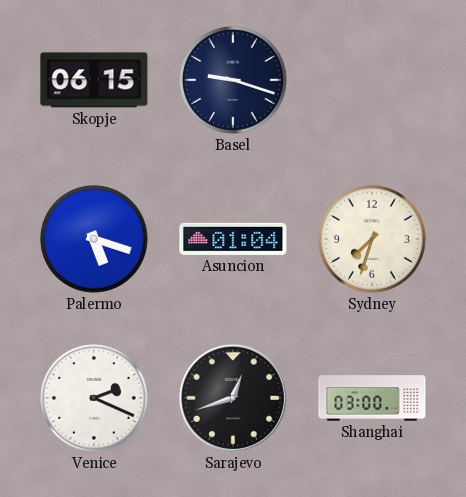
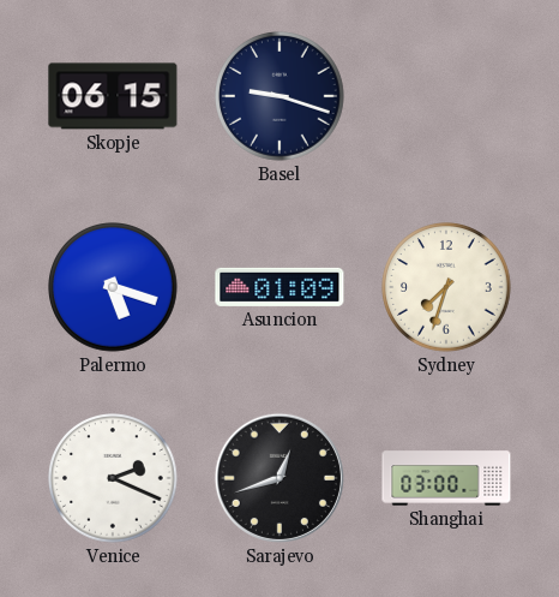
Asuncion: 01:04 -> 01:09
